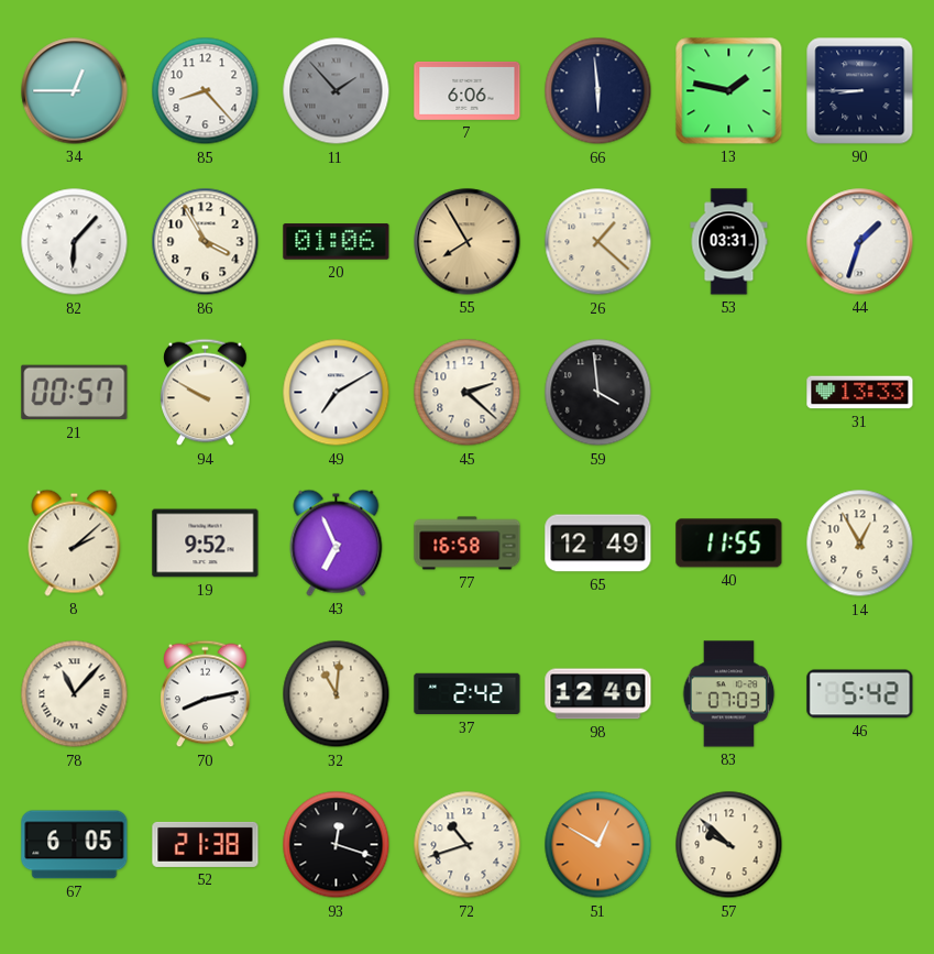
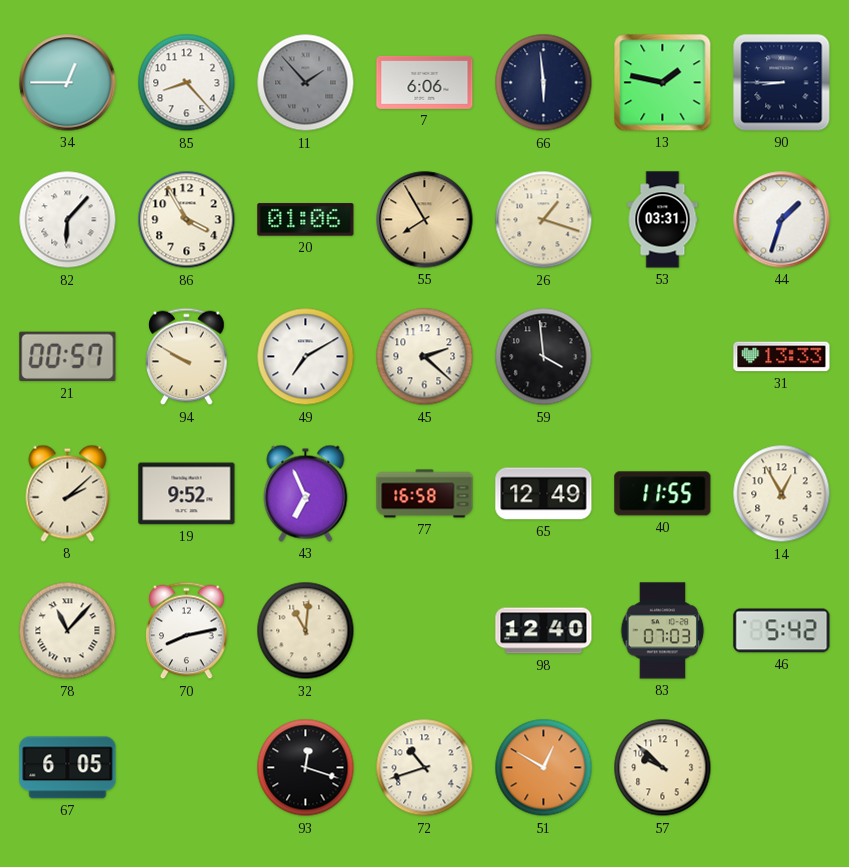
26: 1:22 -> 1:18
37: 2:42 -> none
52: 21:38 -> none
